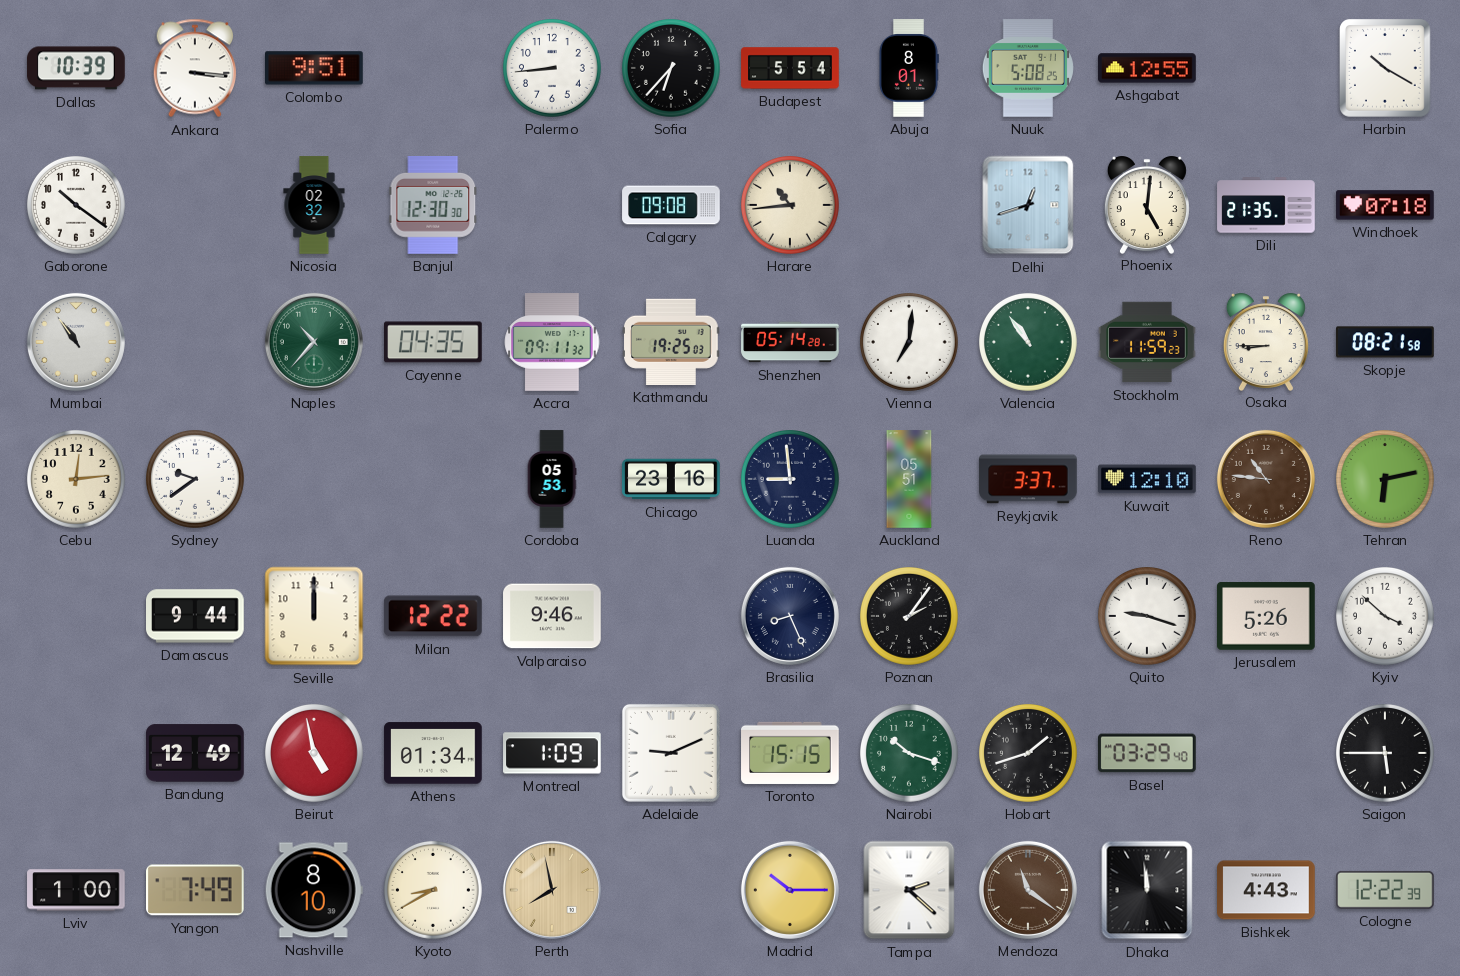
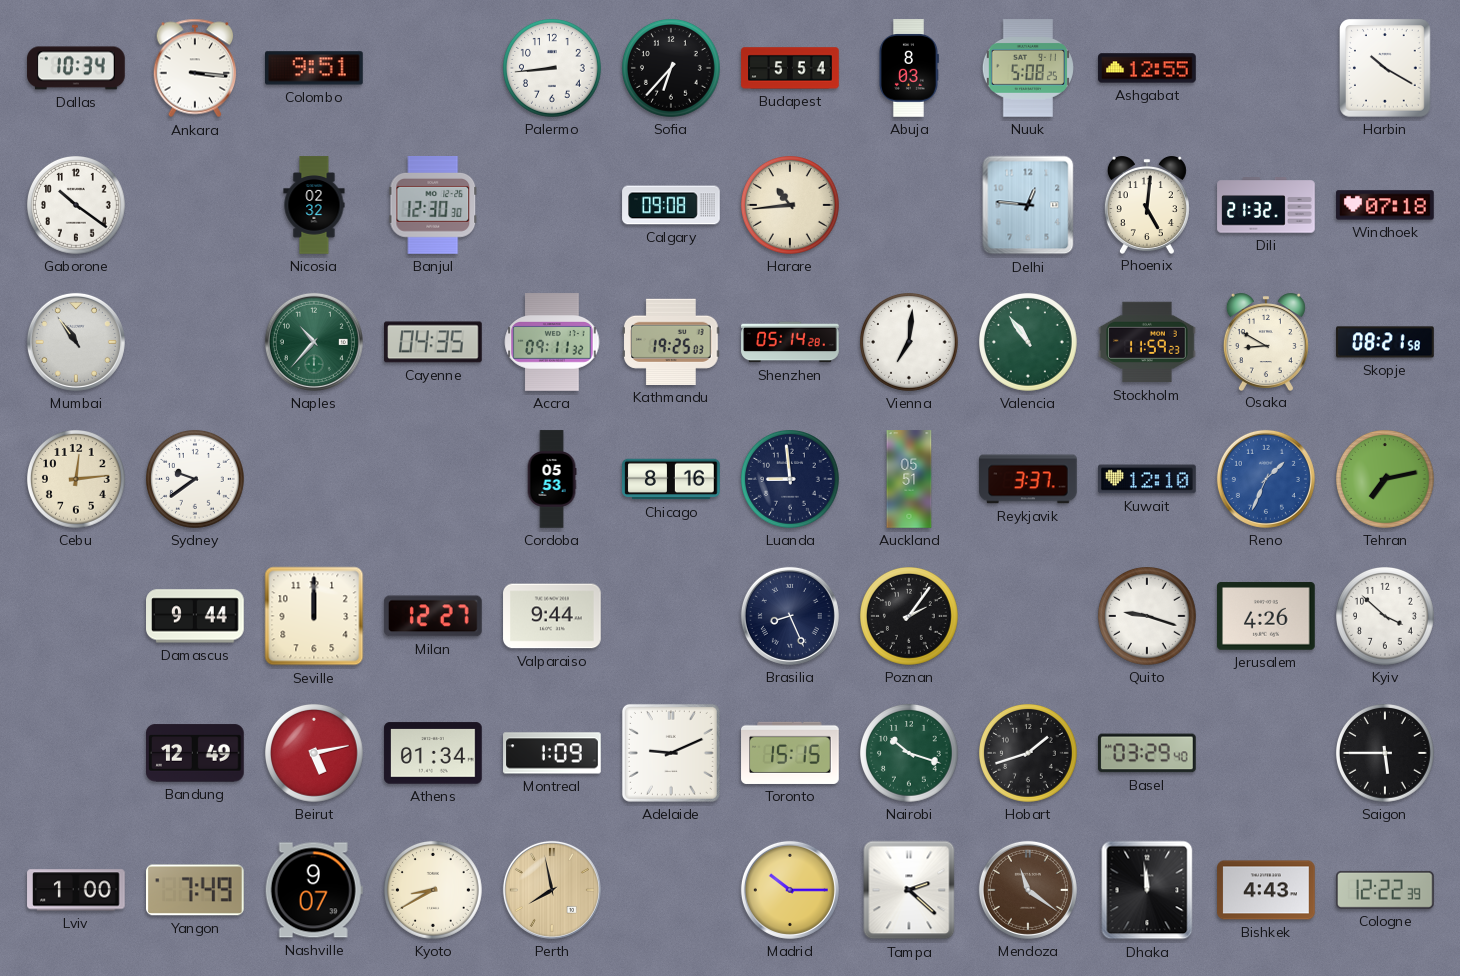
Dallas: 10:39 -> 10:34
Abuja: 8:01 -> 8:03
Delhi: 12:42 -> 12:46
Dili: 21:35 -> 21:32
Osaka: 8:45 -> 8:50
Chicago: 23:16 -> 8:16
Reno: 10:46 -> 1:34
Reno dial: brown -> blue
Tehran: 6:13 -> 7:13
Milan: 12:22 -> 12:27
Valparaiso: 9:46 -> 9:44
Jerusalem: 5:26 -> 4:26
Beirut: 4:58 -> 5:13
Nashville: 8:10 -> 9:07
